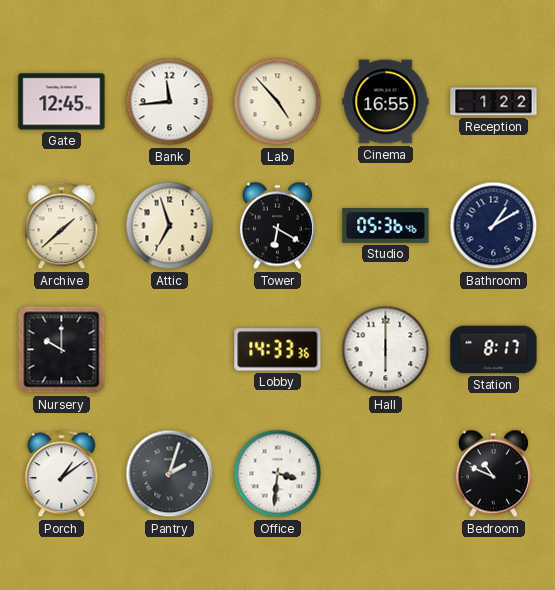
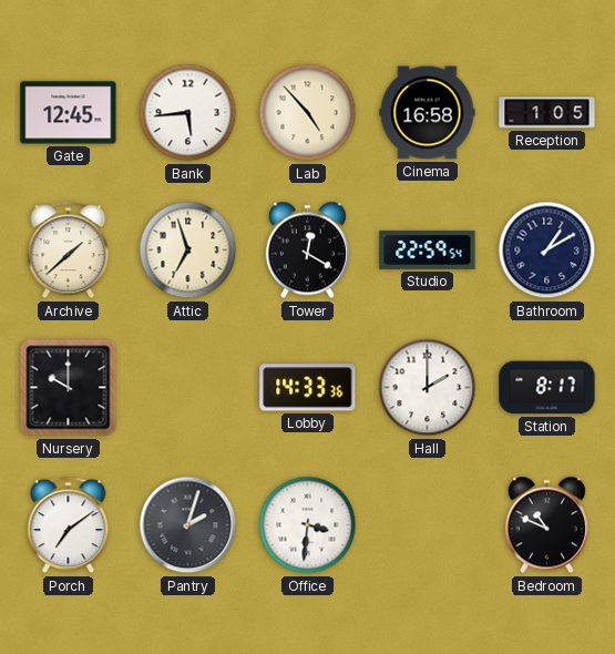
Bank: 11:44 -> 5:44
Cinema: 16:55 -> 16:58
Reception: 1:22 -> 1:05
Tower: 6:20 -> 12:20
Studio: 05:36 -> 22:59
Hall: 6:00 -> 2:00
Porch: 1:09 -> 7:09
